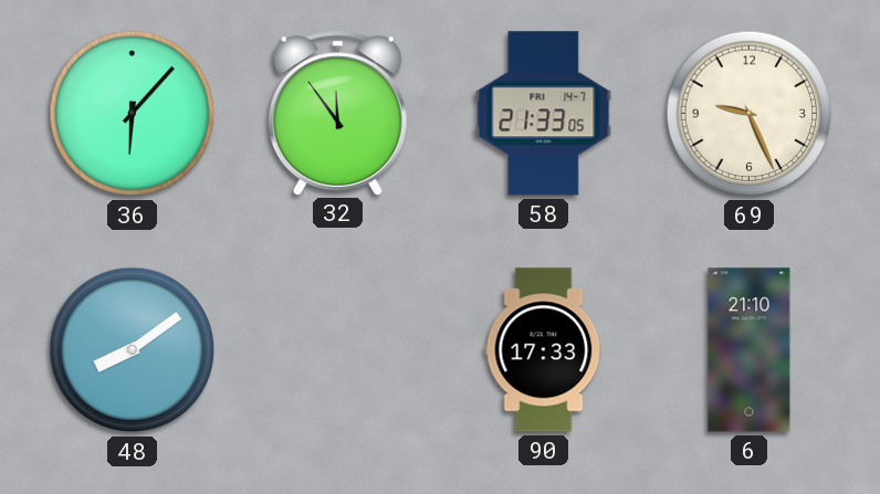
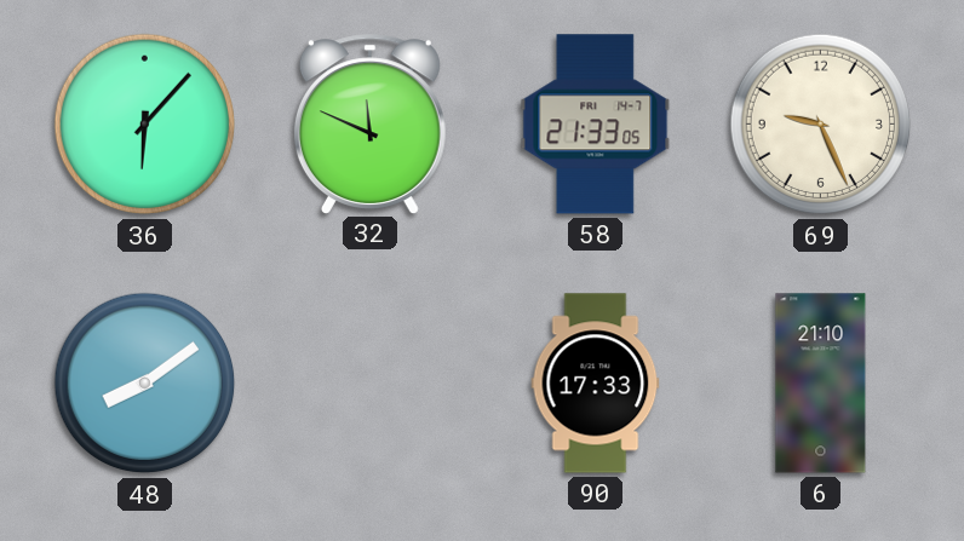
32: 11:54 -> 11:49
